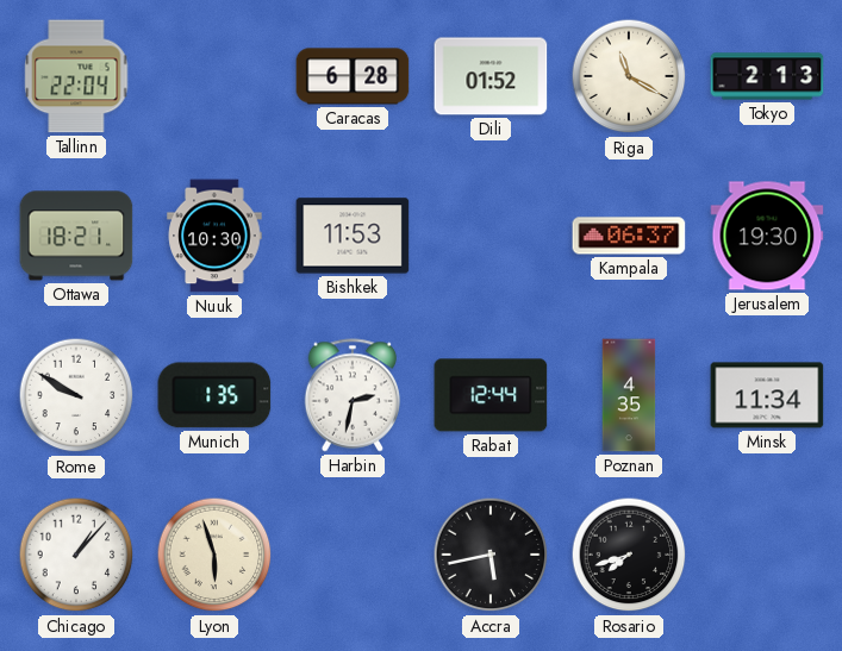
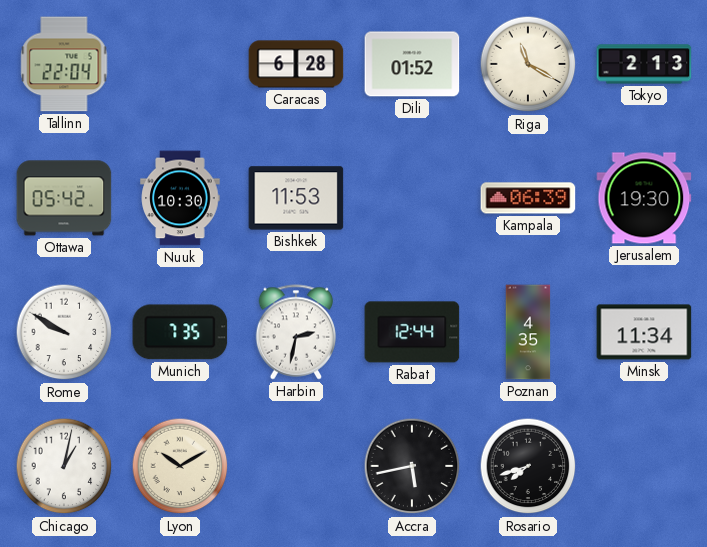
Ottawa: 18:21 -> 05:42
Kampala: 06:37 -> 06:39
Munich: 1:35 -> 7:35
Chicago: 1:07 -> 1:02
Lyon: 5:57 -> 10:10
